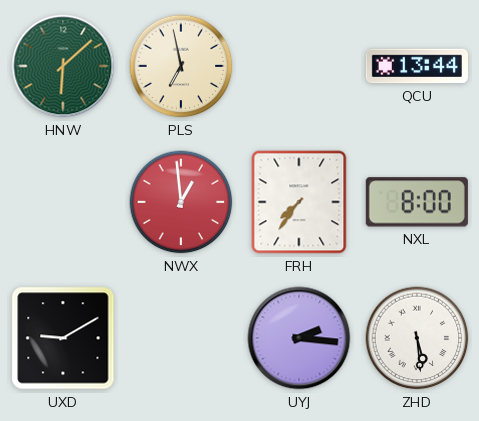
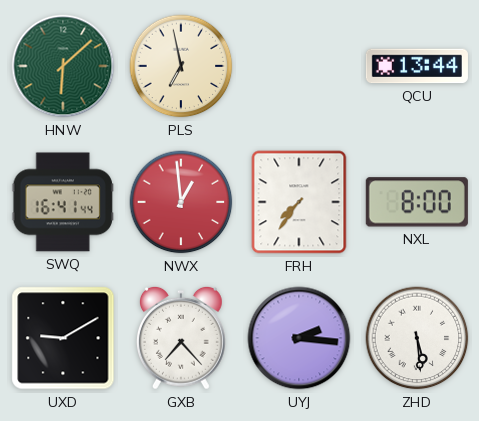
SWQ: none -> 16:41
GXB: none -> 7:23
